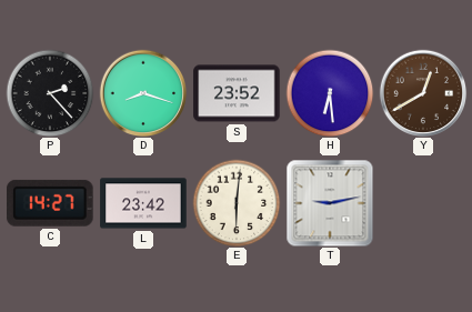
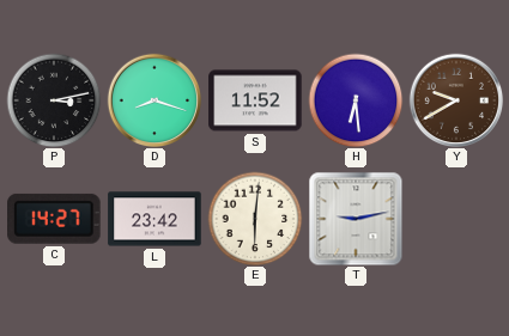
P: 2:23 -> 3:13
S: 23:52 -> 11:52
Y: 12:40 -> 9:40
